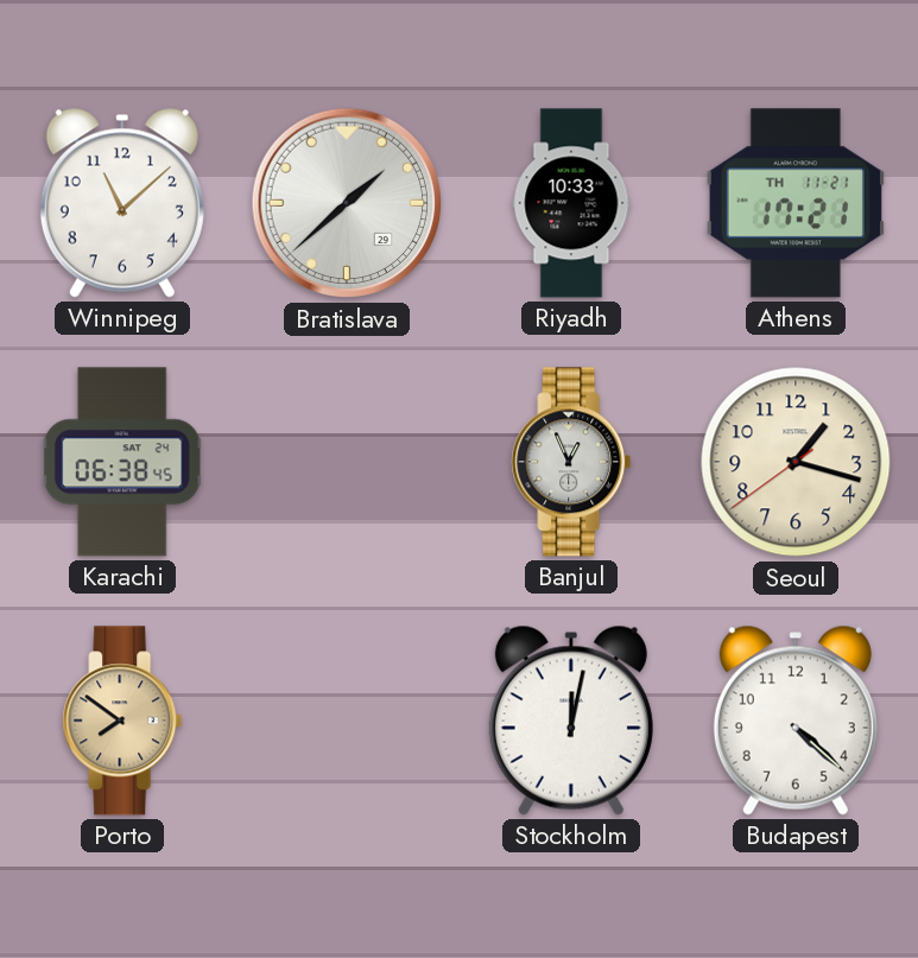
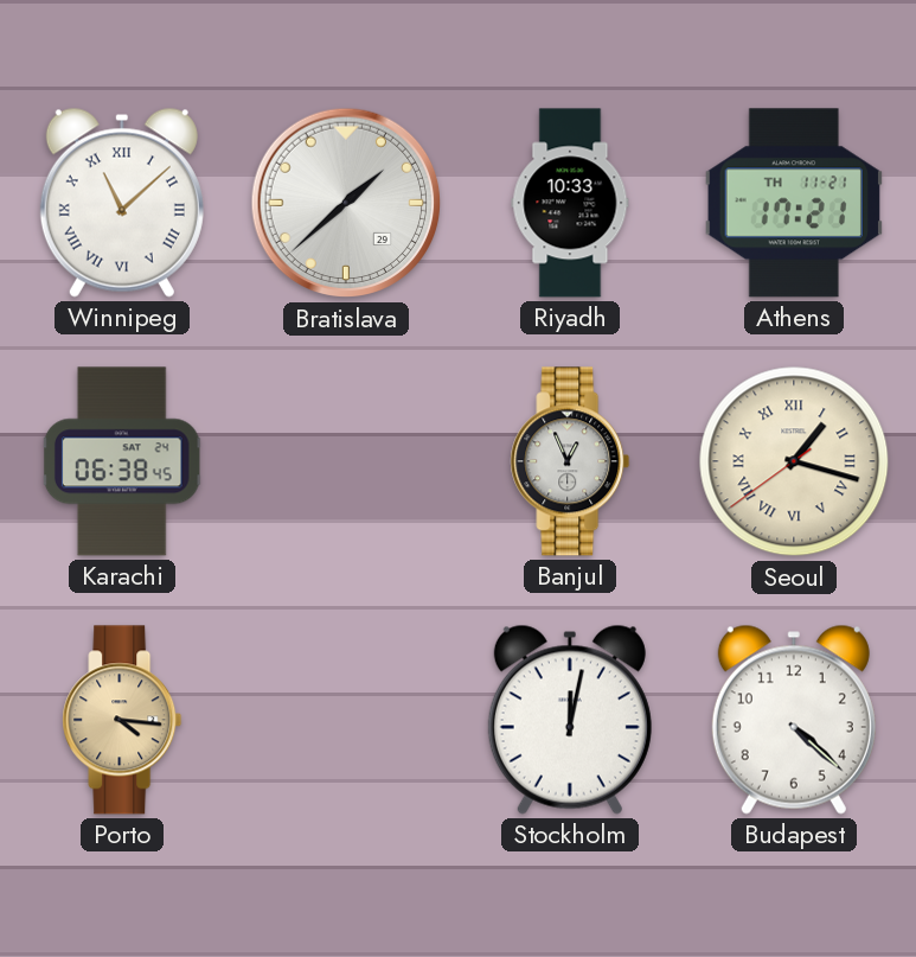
Winnipeg numerals: Arabic -> Roman
Seoul numerals: Arabic -> Roman
Porto: 7:51 -> 4:16
